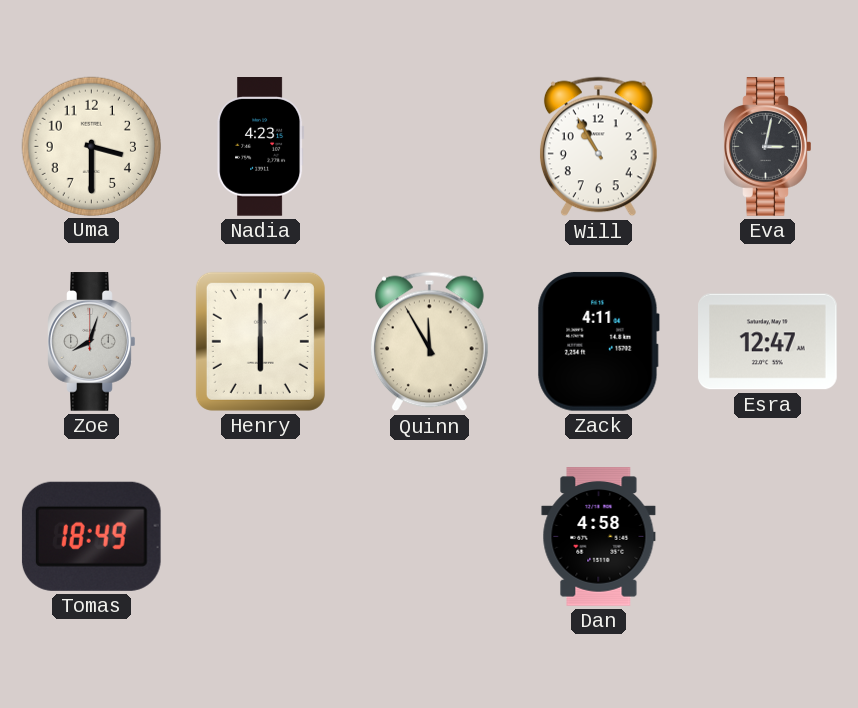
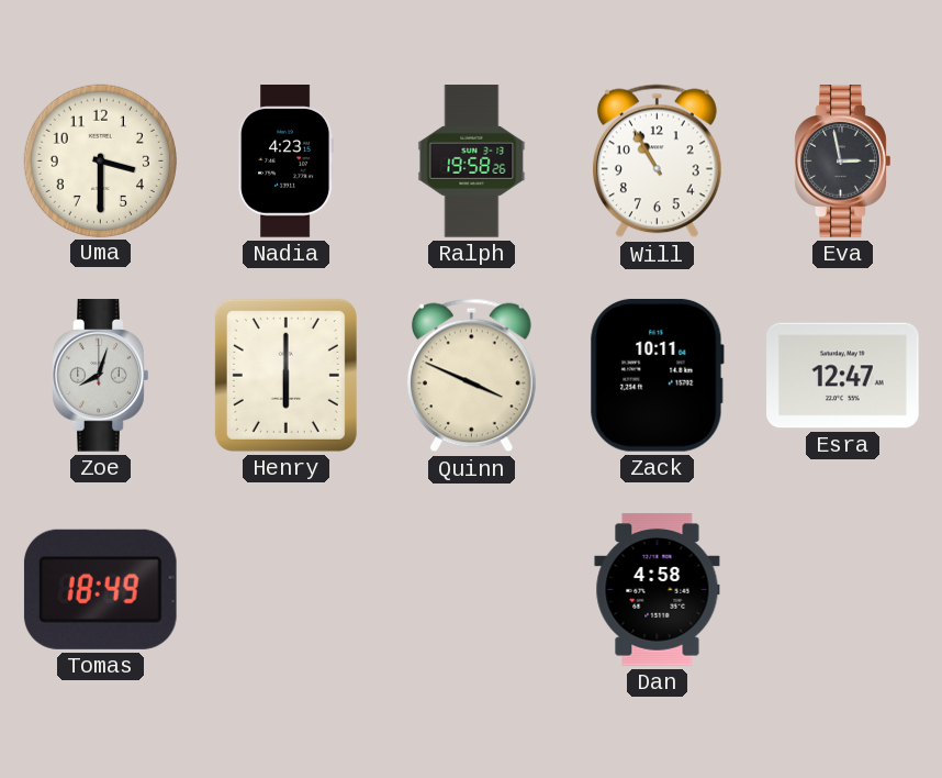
Ralph: none -> 19:58
Eva: 3:02 -> 2:58
Quinn: 11:55 -> 3:49
Zack: 4:11 -> 10:11
